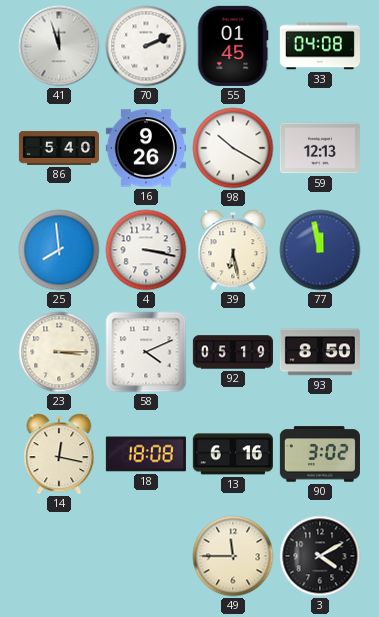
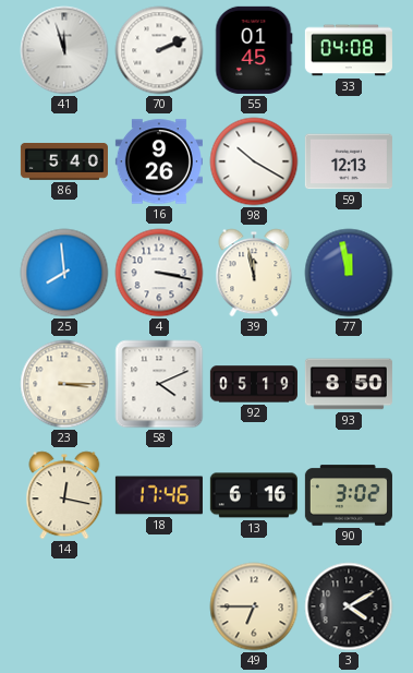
39: 6:28 -> 11:58
18: 18:08 -> 17:46
49: 11:45 -> 6:45
